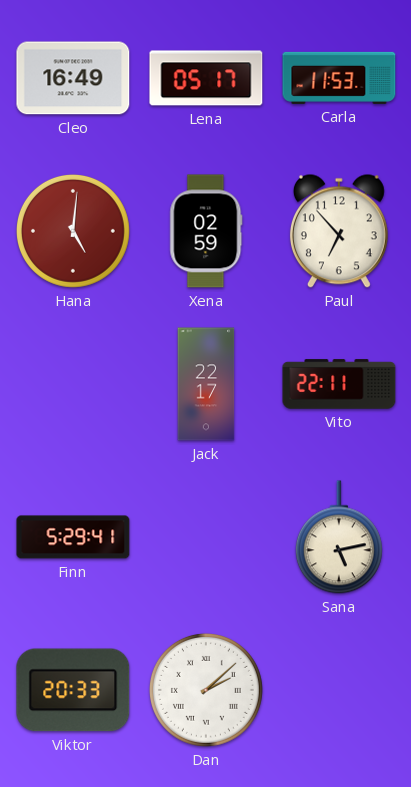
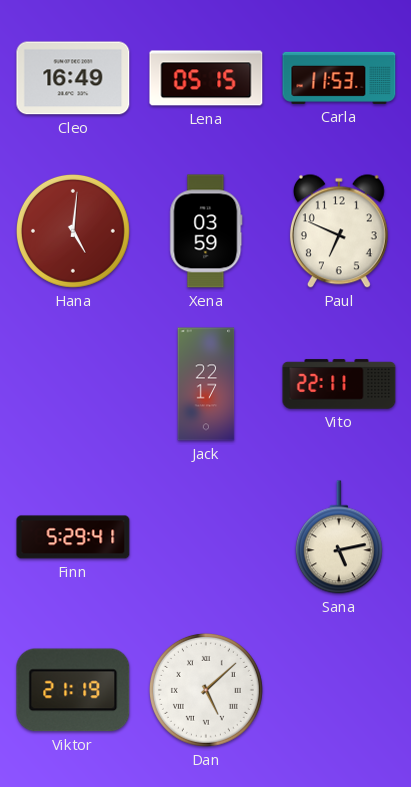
Lena: 05:17 -> 05:15
Xena: 02:59 -> 03:59
Paul: 6:53 -> 6:49
Viktor: 20:33 -> 21:19
Dan: 2:08 -> 5:08
